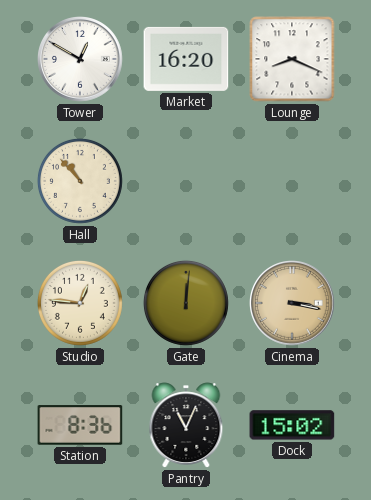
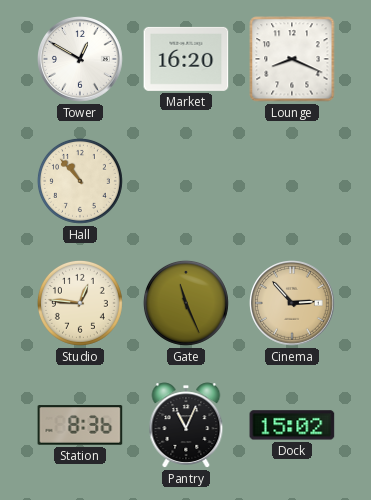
Gate: 12:01 -> 11:26
Cinema: 3:17 -> 2:53
